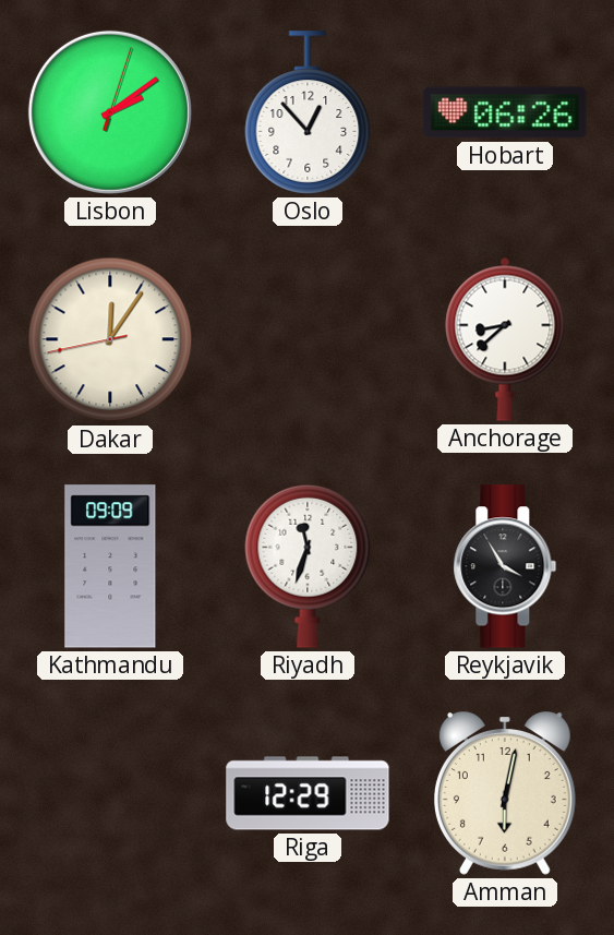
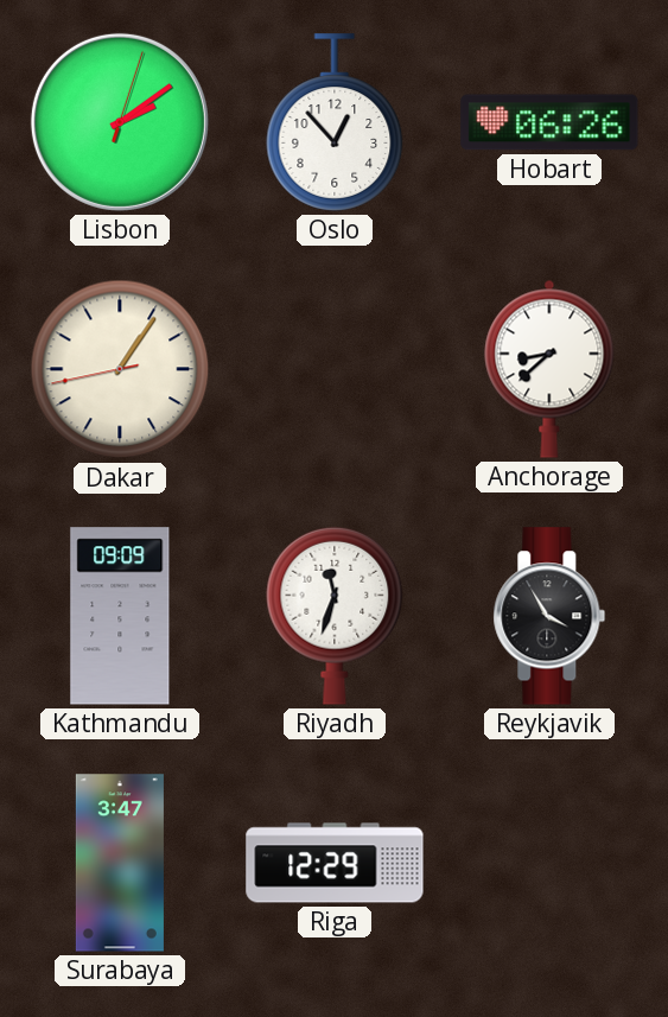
Dakar: 12:05 -> 1:05
Surabaya: none -> 3:47
Amman: 6:02 -> none
